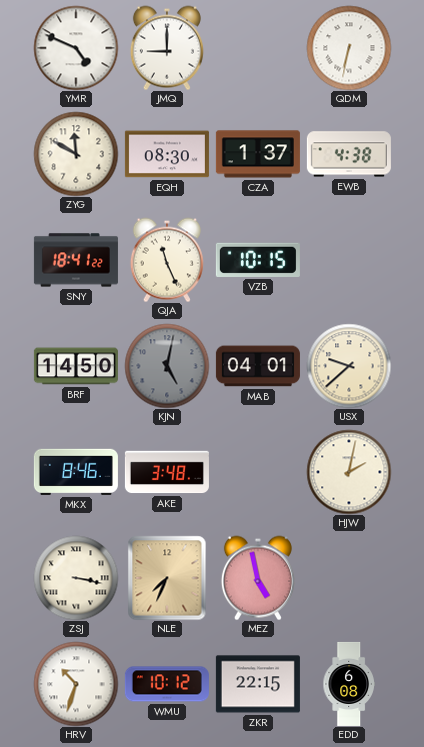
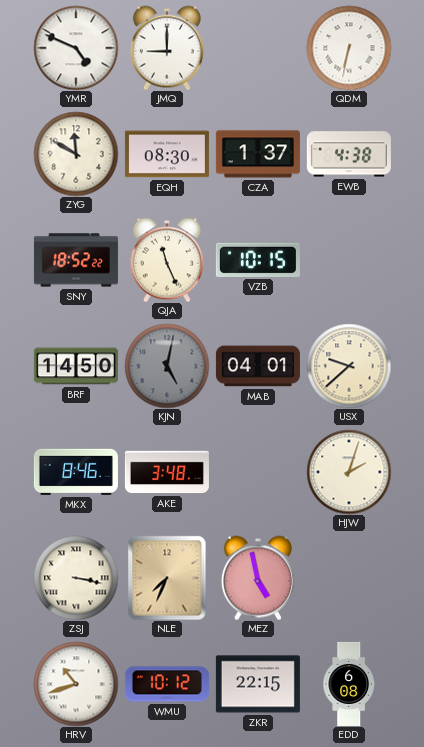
SNY: 18:41 -> 18:52
HJW: 2:02 -> 2:03
HRV: 10:33 -> 10:42
